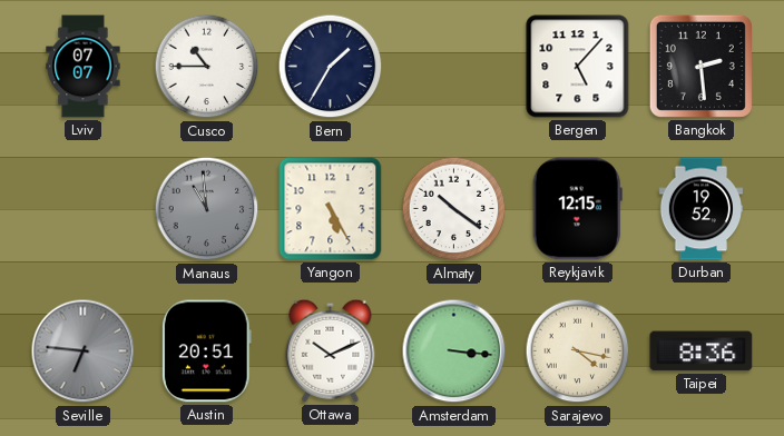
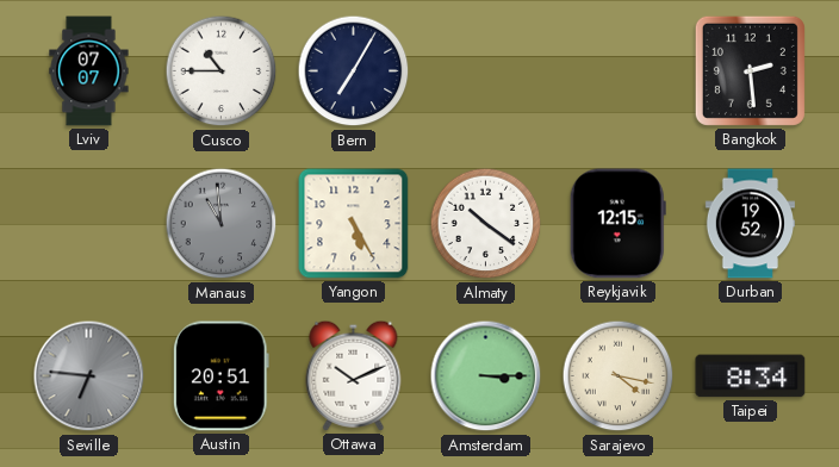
Bern: 1:35 -> 7:05
Bergen: 5:07 -> none
Amsterdam: 3:16 -> 3:15
Taipei: 8:36 -> 8:34
